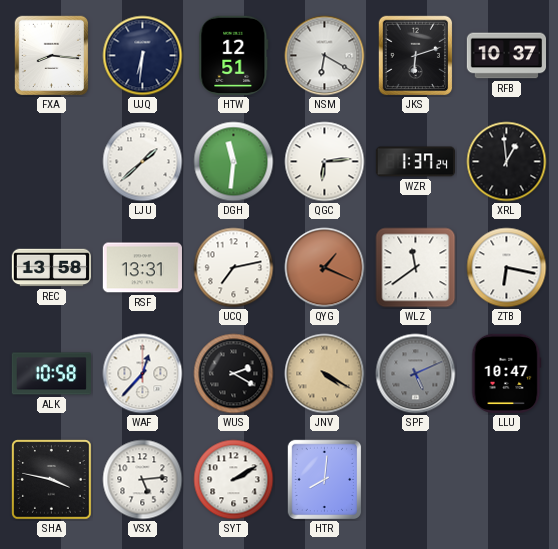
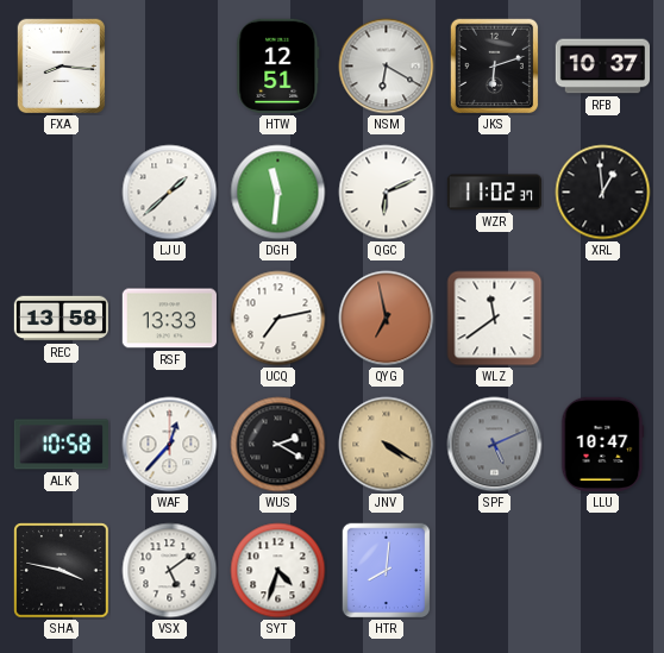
UJQ: 6:31 -> none
QGC: 6:14 -> 6:11
WZR: 1:37 -> 11:02
RSF: 13:31 -> 13:33
QYG: 1:19 -> 6:58
ZTB: 6:17 -> none
VSX: 5:14 -> 5:09
SYT: 2:10 -> 4:33
